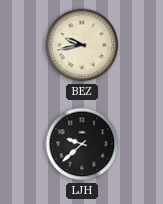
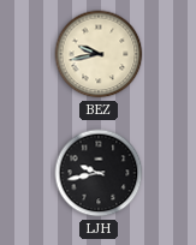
LJH: 9:38 -> 9:43
